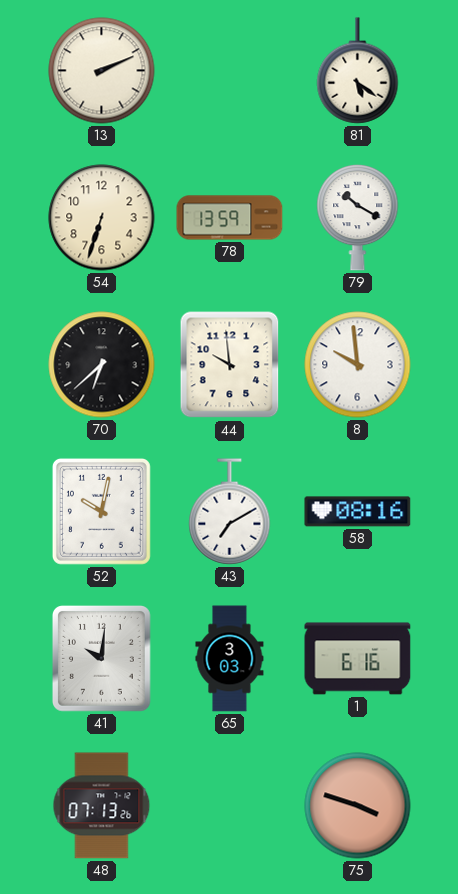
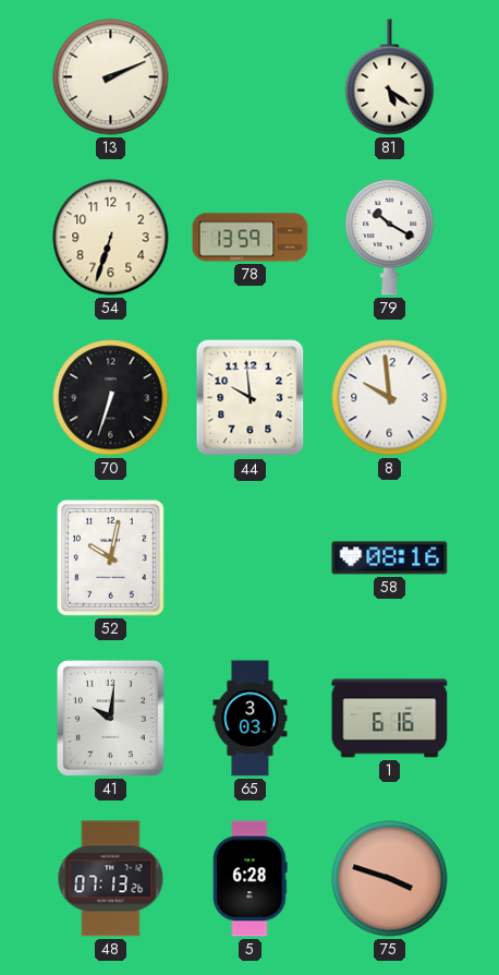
70: 6:38 -> 6:33
43: 7:10 -> none
5: none -> 6:28
